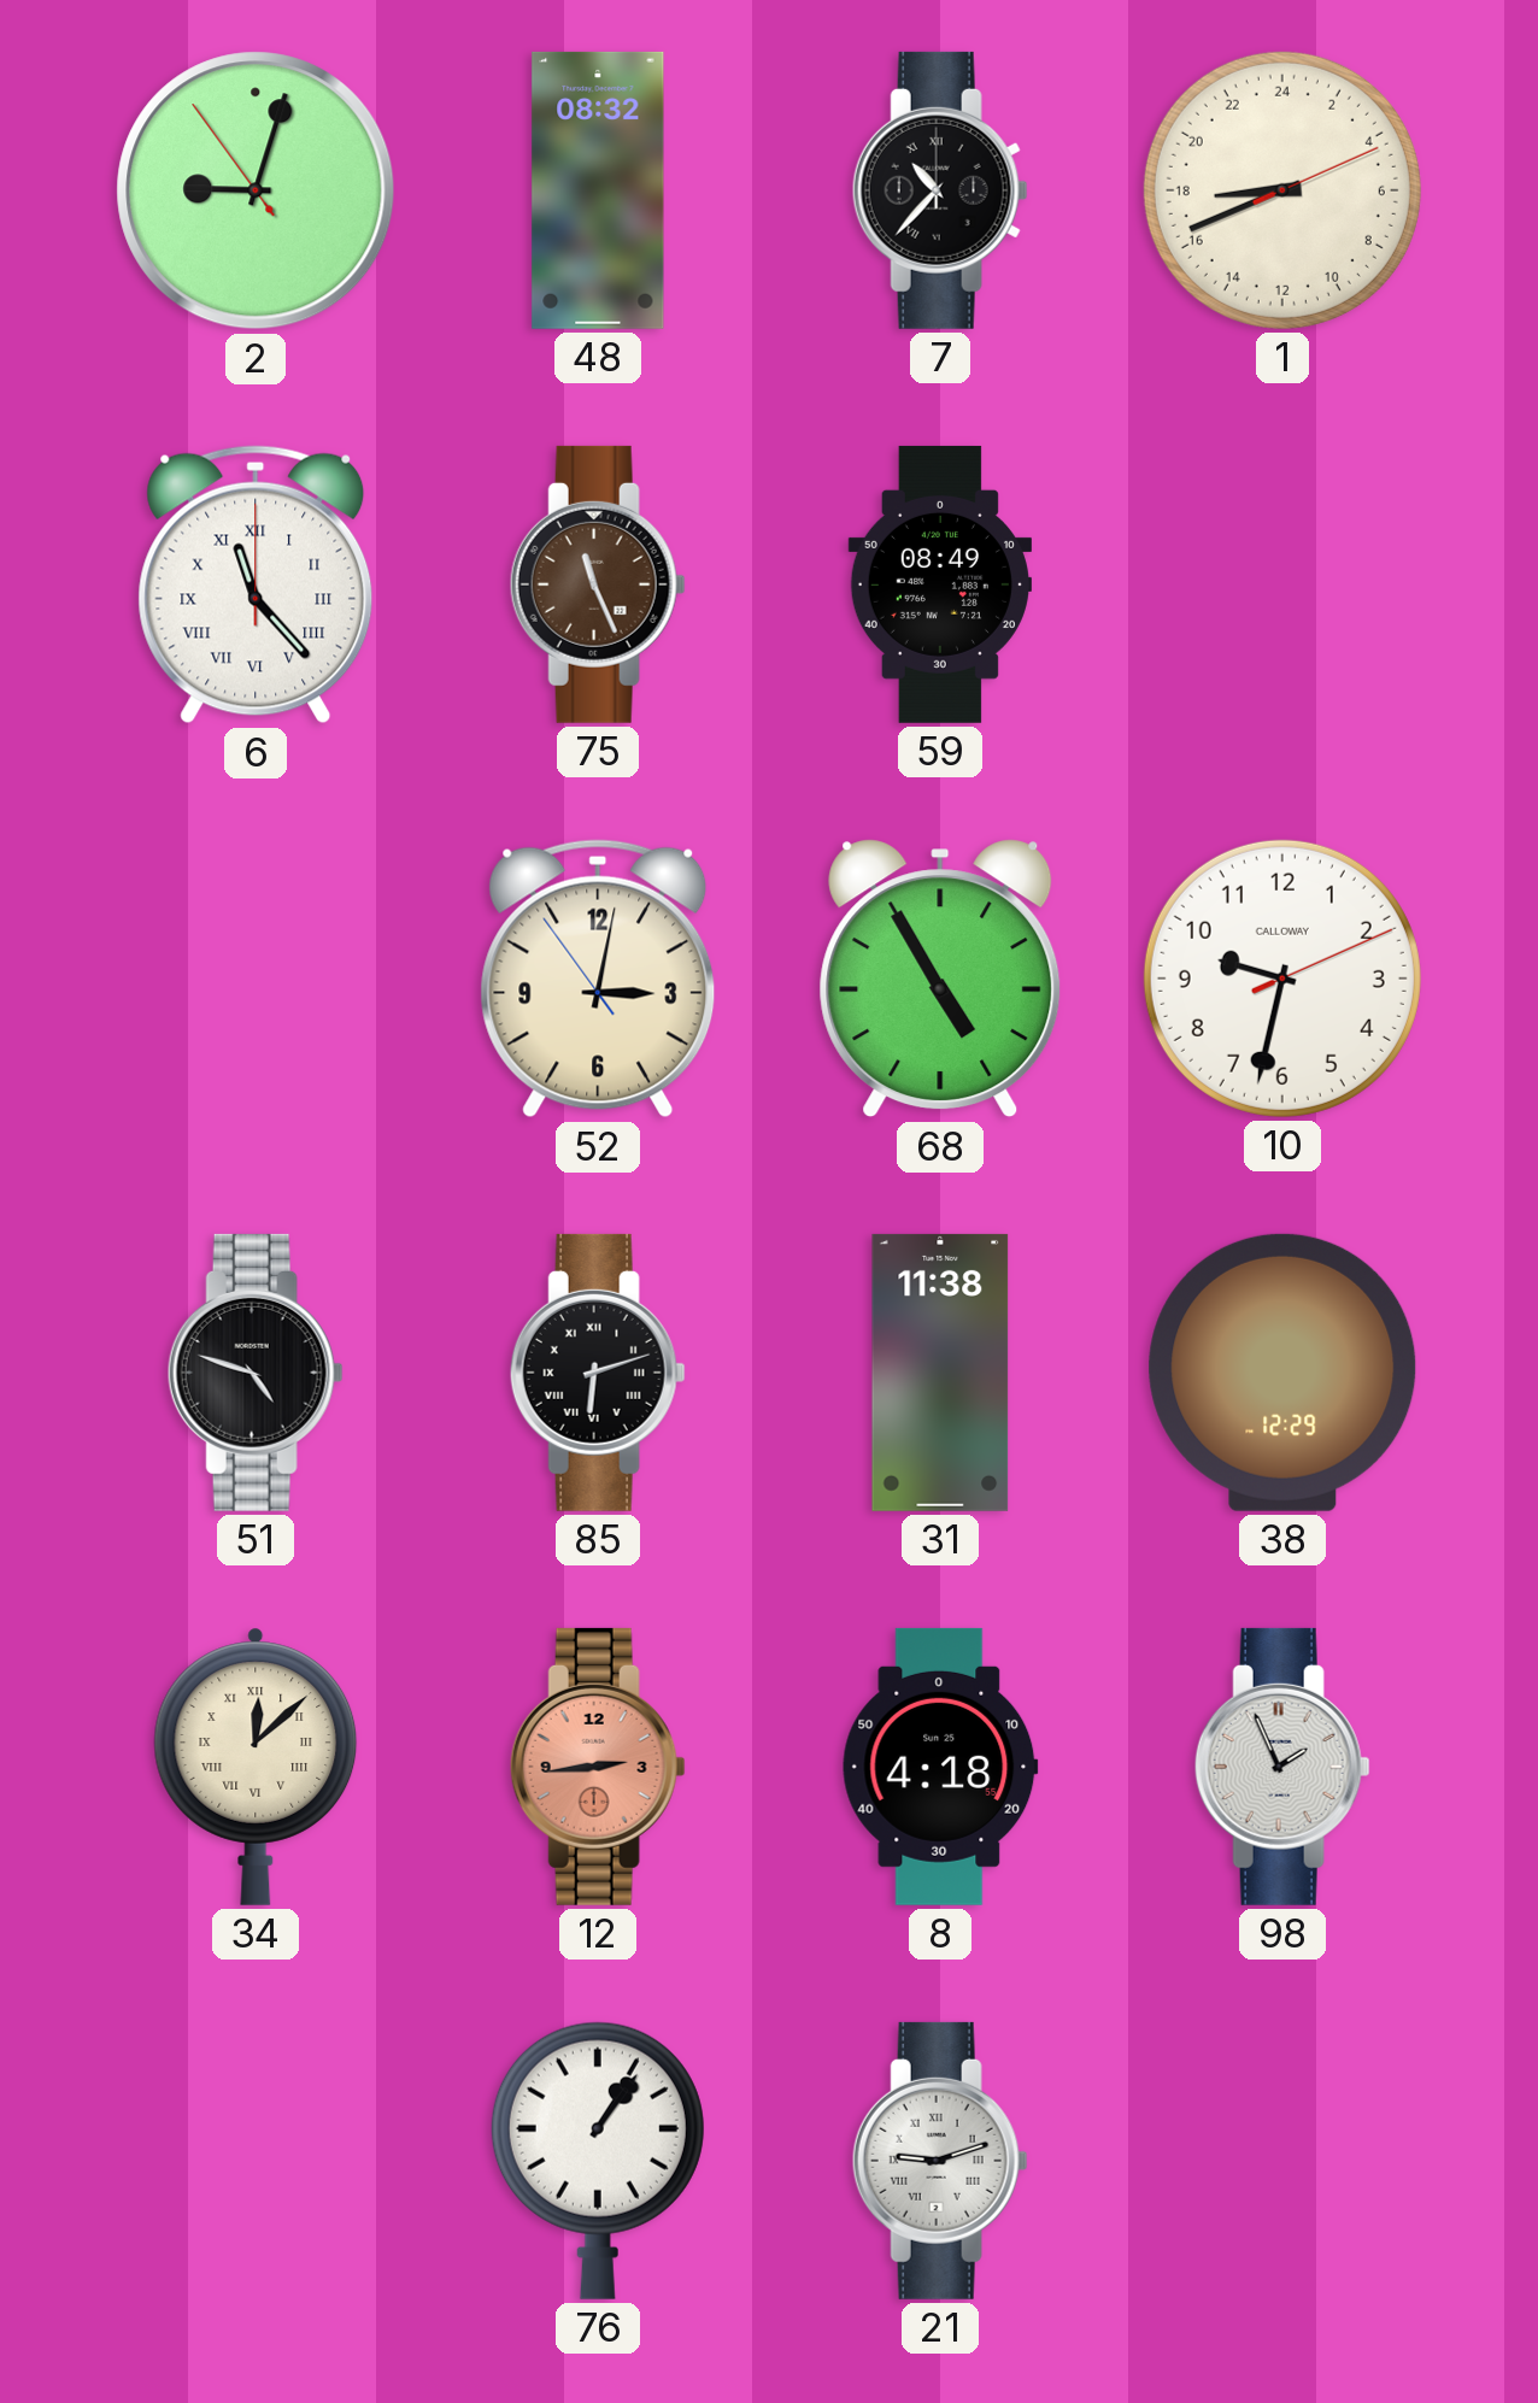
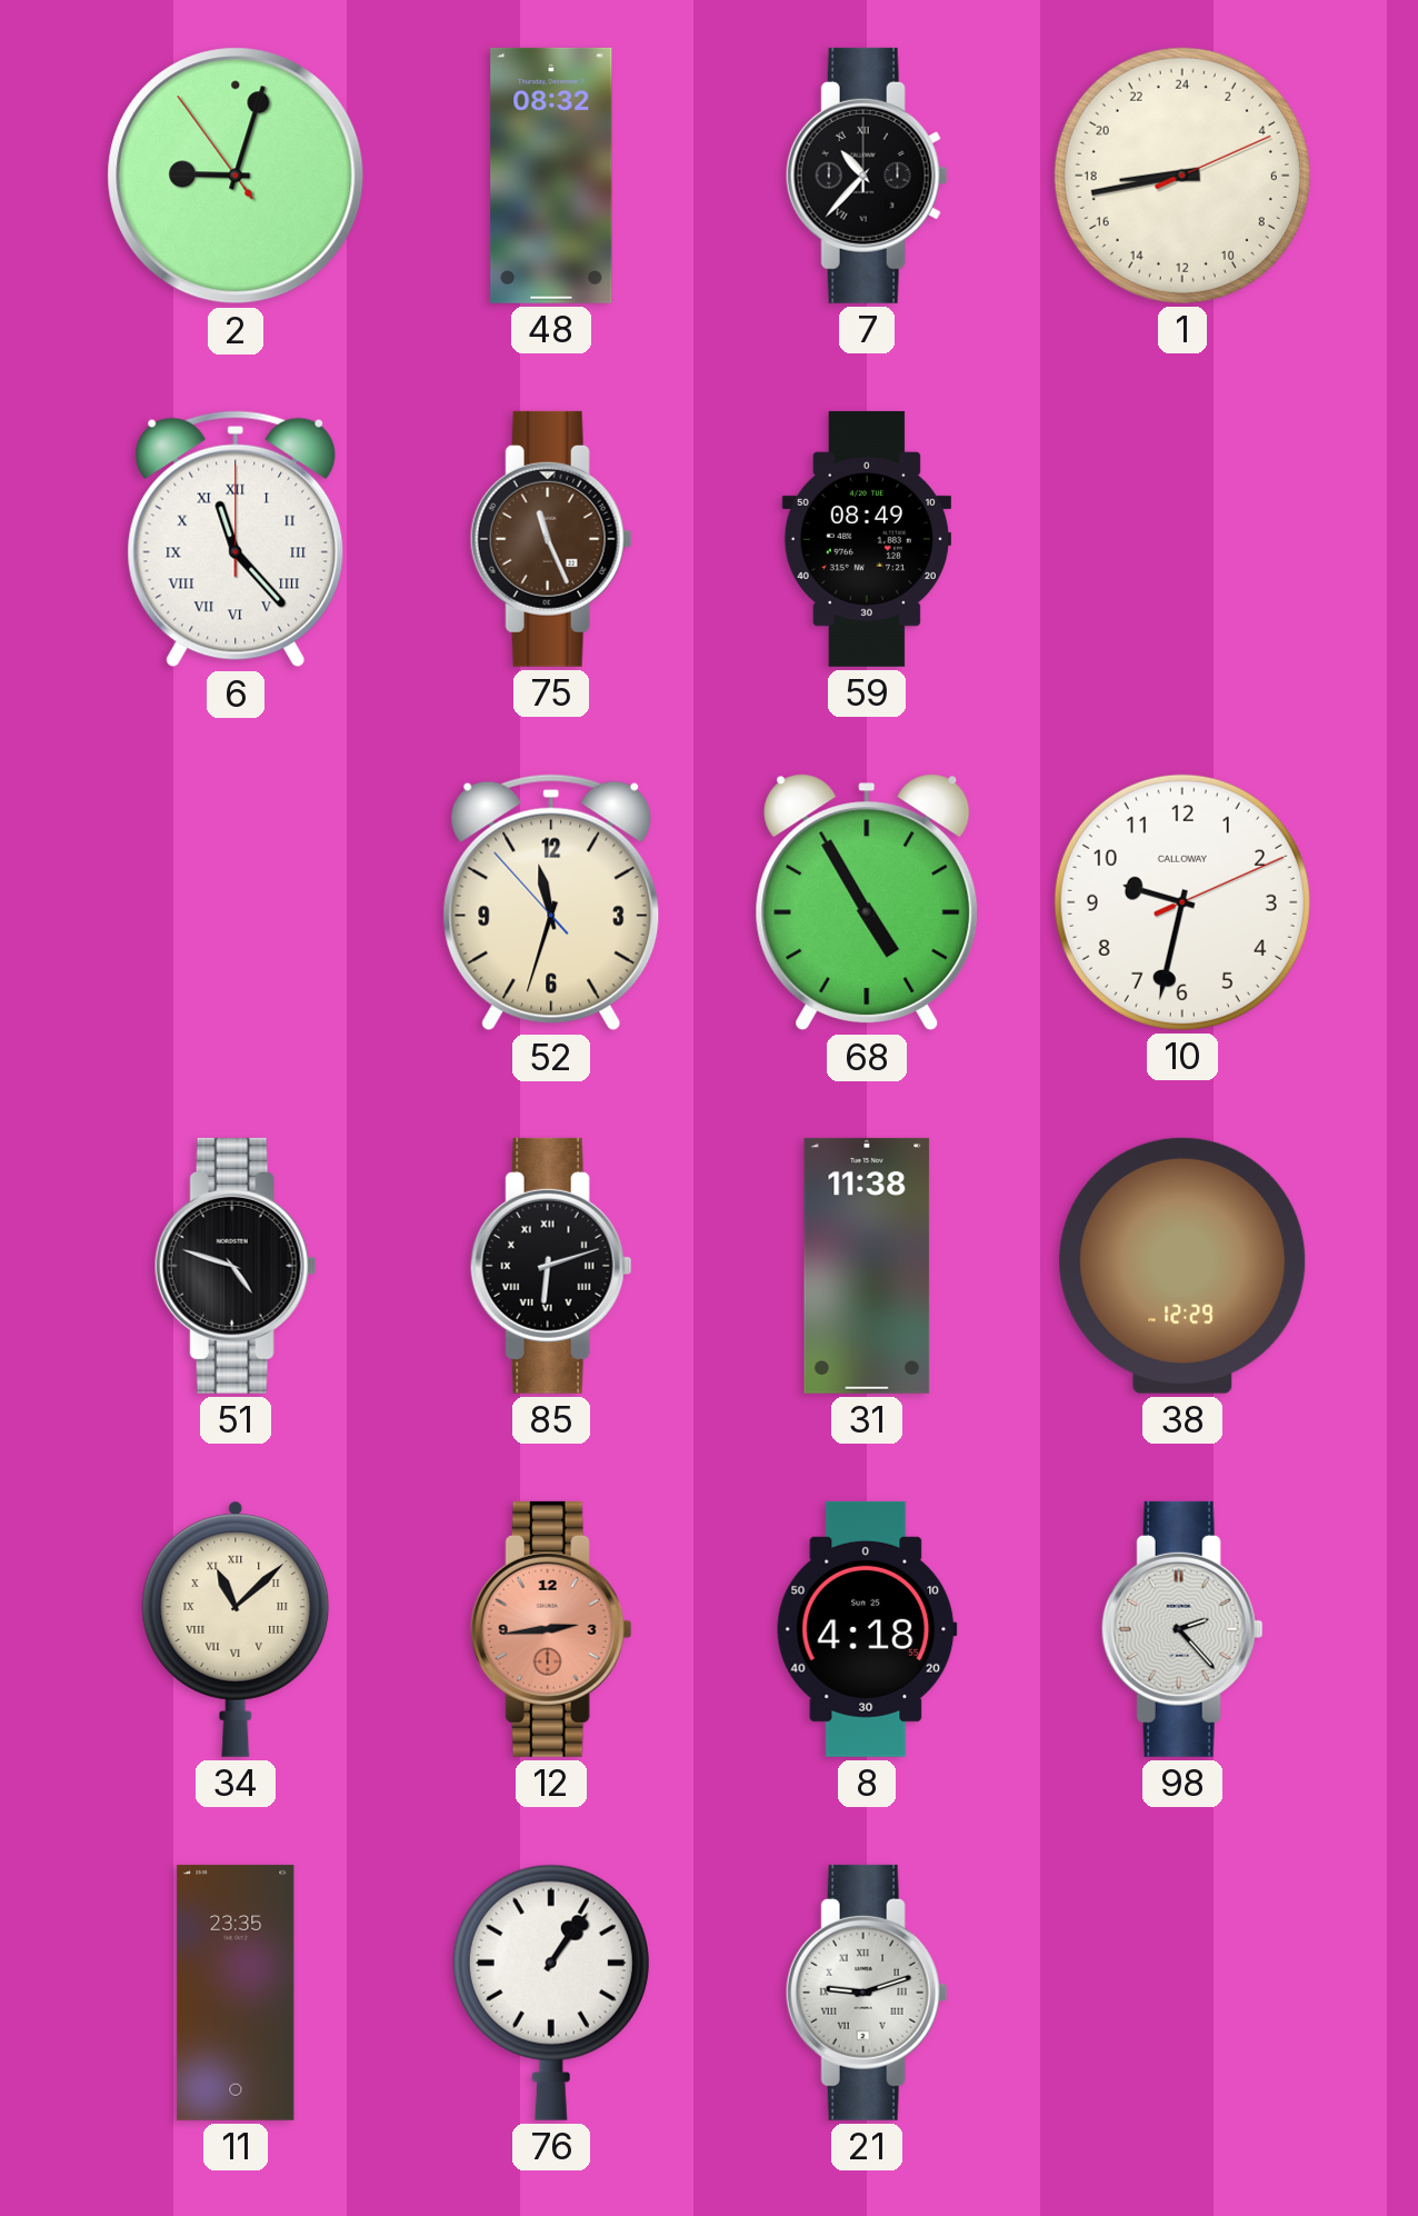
1: 17:41 -> 17:43
52: 3:01 -> 11:32
34: 12:08 -> 11:08
98: 1:56 -> 2:23
11: none -> 23:35
